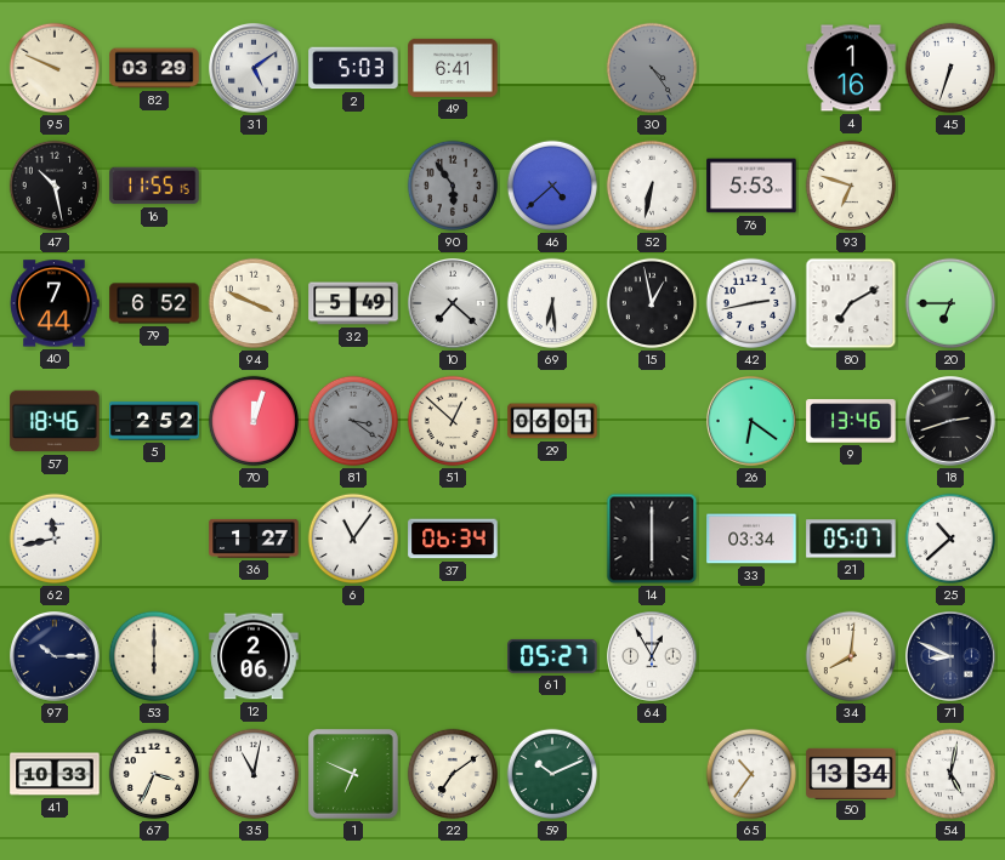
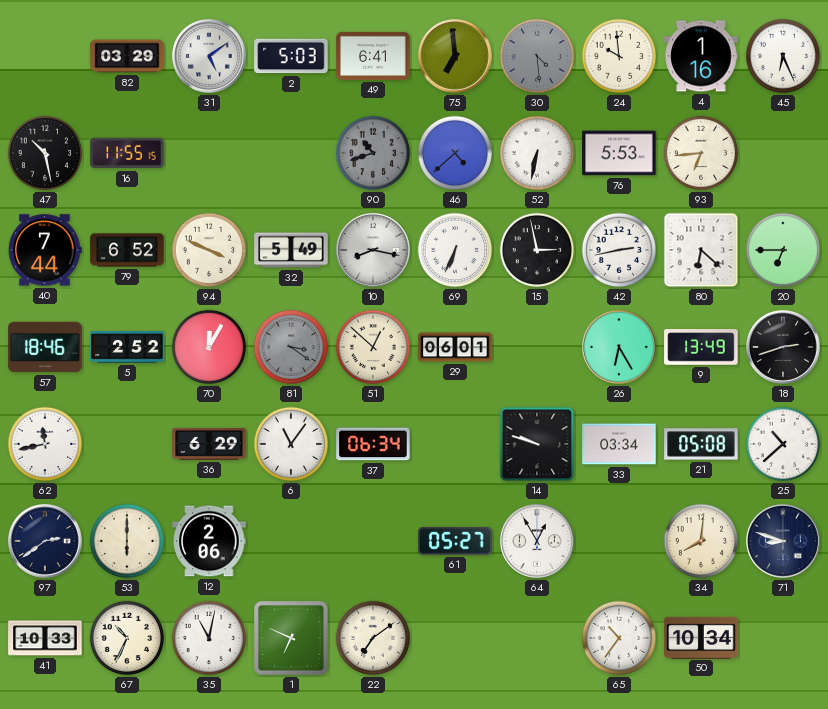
95: 9:49 -> none
75: none -> 6:59
30: 4:24 -> 4:29
24: none -> 9:59
45: 6:33 -> 6:26
90: 5:54 -> 10:42
93: 6:48 -> 6:44
10: 7:22 -> 8:17
69: 6:29 -> 6:34
15: 12:58 -> 2:58
80: 7:10 -> 6:22
70: 12:03 -> 12:05
26: 6:21 -> 6:25
9: 13:46 -> 13:49
36: 1:27 -> 6:29
14: 6:00 -> 9:48
21: 05:07 -> 05:08
97: 10:15 -> 2:39
71: 8:49 -> 8:48
67: 3:34 -> 10:34
59: 10:11 -> none
50: 13:34 -> 10:34
54: 5:02 -> none
